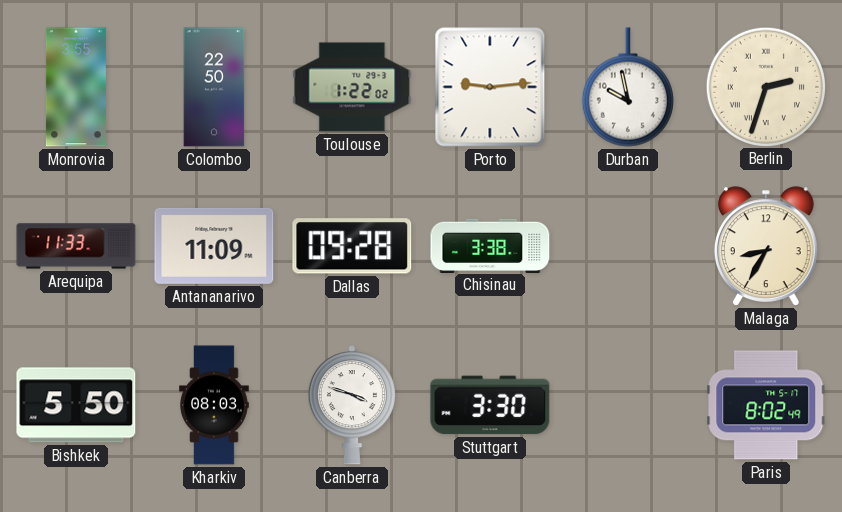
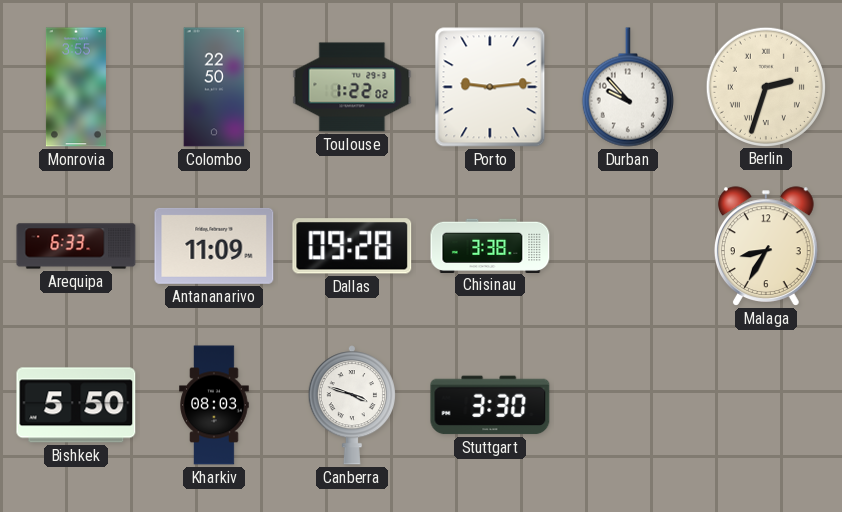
Durban: 9:58 -> 9:53
Arequipa: 11:33 -> 6:33
Paris: 8:02 -> none
